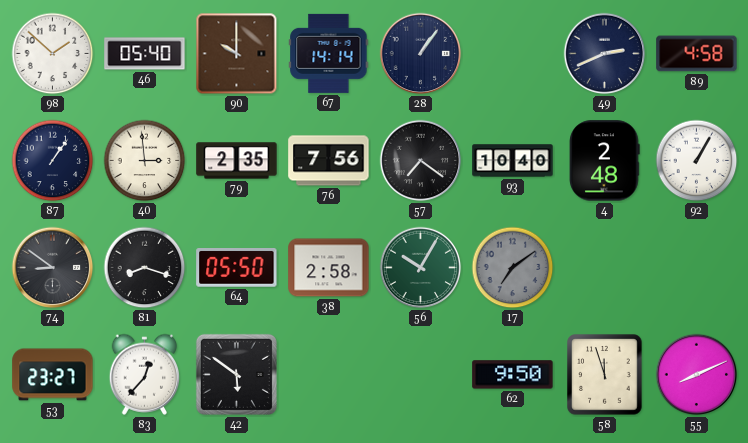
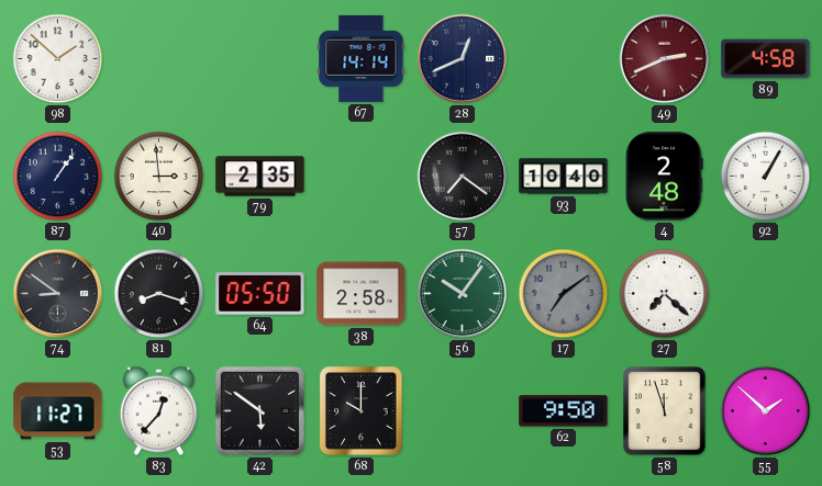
46: 05:40 -> none
90: 10:00 -> none
28: 1:06 -> 12:41
49 dial: navy -> burgundy
76: 7:56 -> none
56: 10:05 -> 10:06
27: none -> 7:22
53: 23:27 -> 11:27
68: none -> 10:00
55: 8:11 -> 1:52
